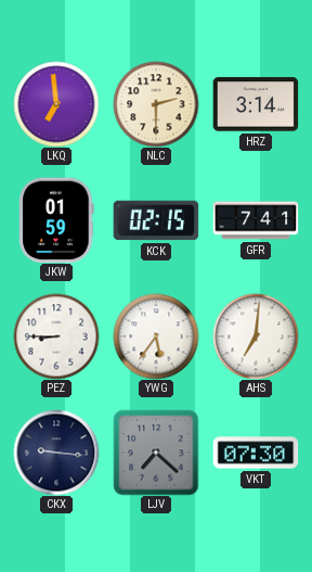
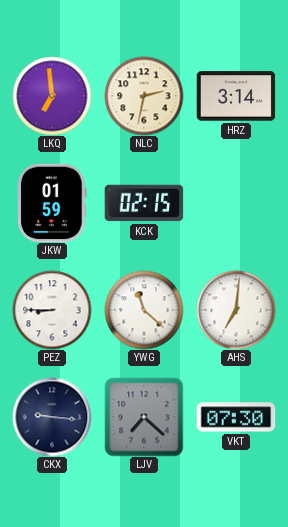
NLC: 2:30 -> 2:32
GFR: 7:41 -> none
YWG: 5:36 -> 11:22
